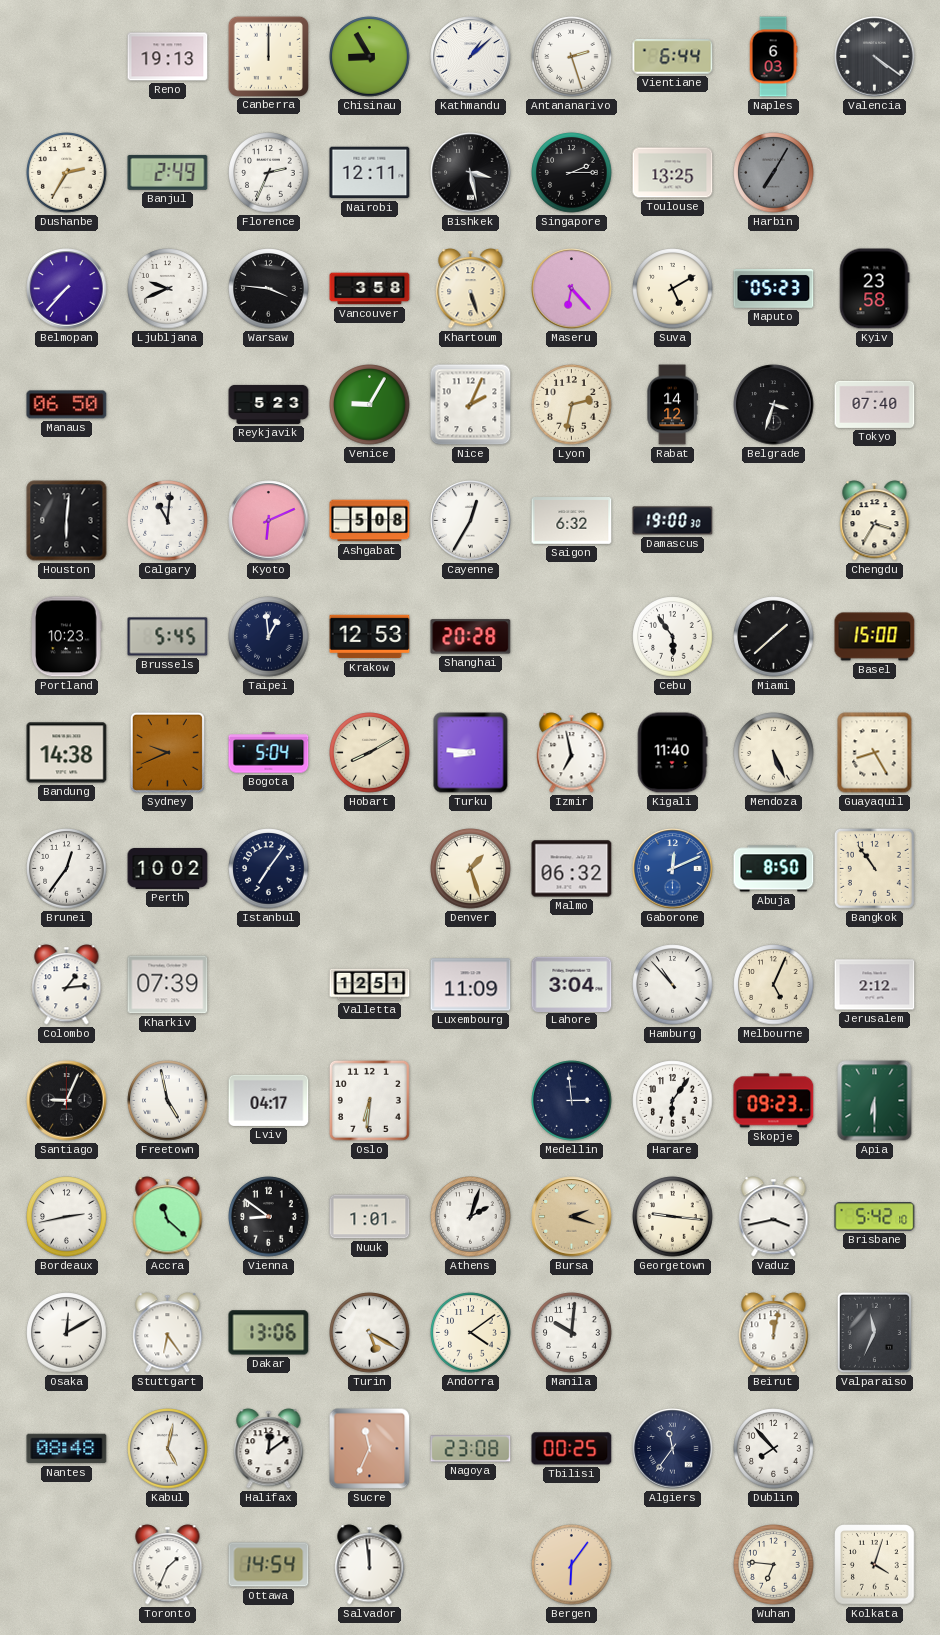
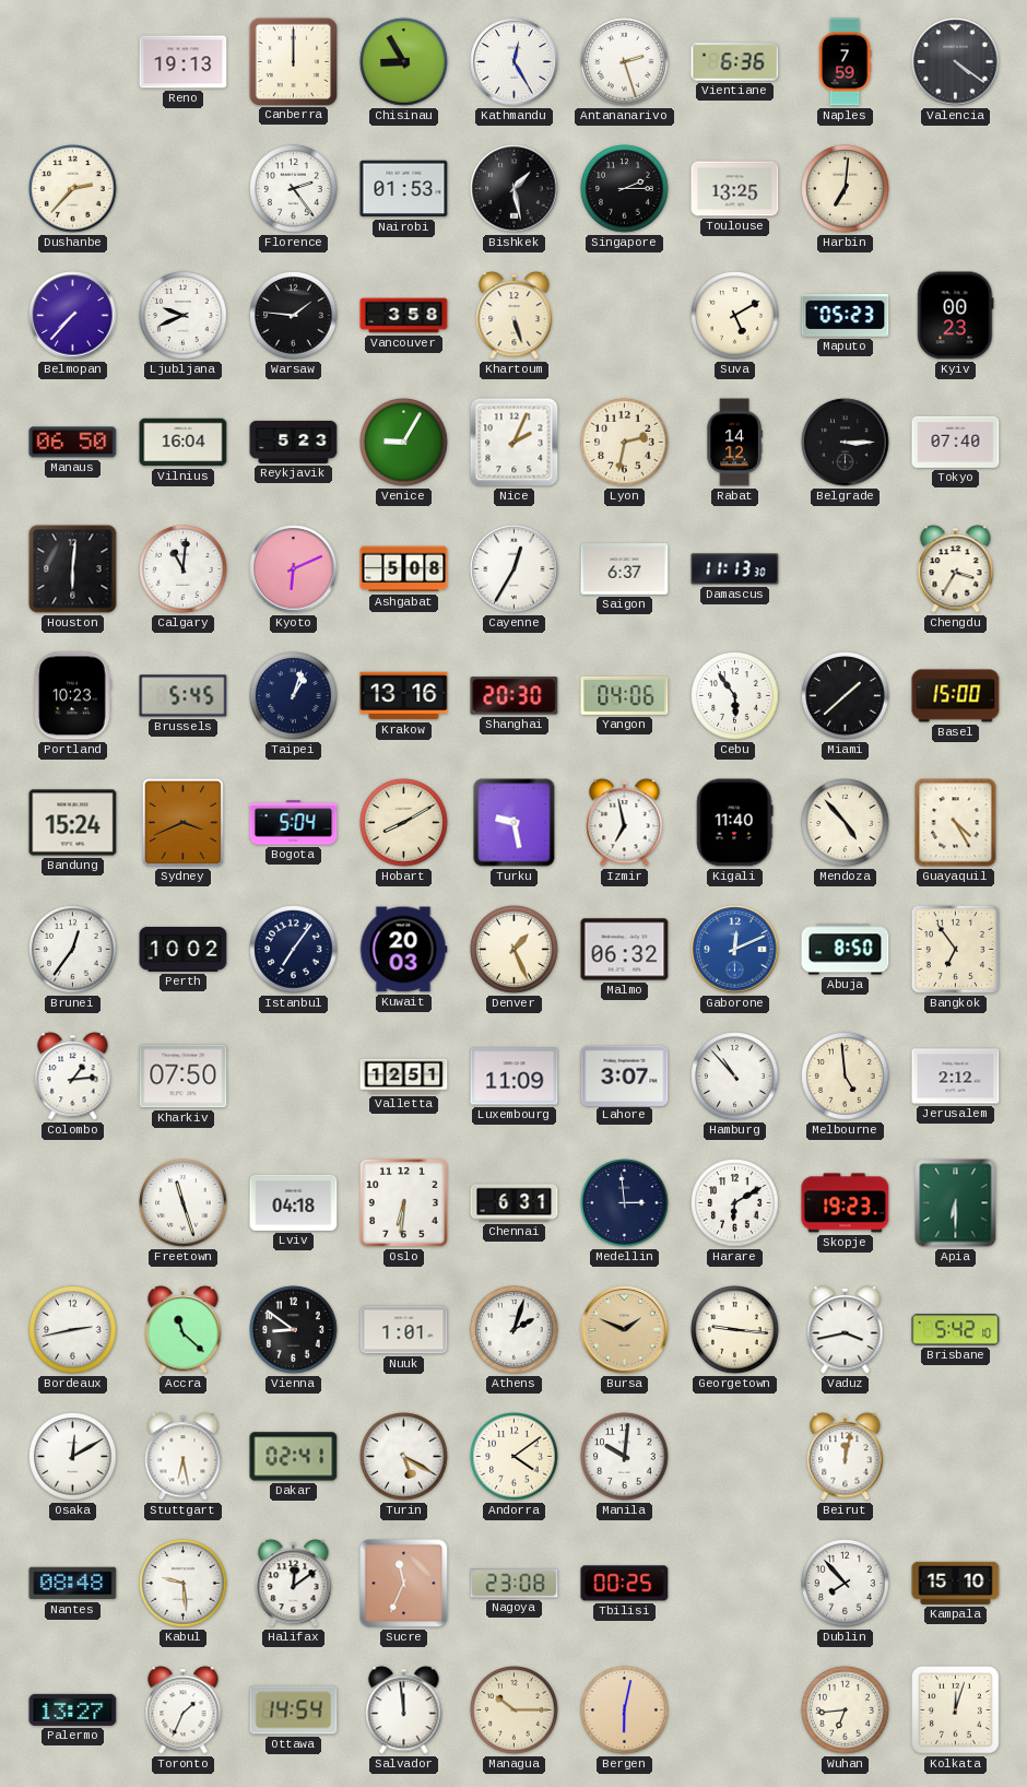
Kathmandu: 1:08 -> 12:25
Vientiane: 6:44 -> 6:36
Naples: 6:03 -> 7:59
Dushanbe: 2:35 -> 2:37
Banjul: 2:49 -> none
Florence: 2:34 -> 2:24
Nairobi: 12:11 -> 01:53
Bishkek: 3:28 -> 1:28
Harbin: 7:05 -> 7:01
Harbin dial: grey -> cream
Warsaw: 3:46 -> 1:46
Maseru: 6:23 -> none
Kyiv: 23:58 -> 00:23
Vilnius: none -> 16:04
Belgrade: 3:33 -> 3:15
Saigon: 6:32 -> 6:37
Damascus: 19:00 -> 11:13
Taipei: 12:59 -> 1:03
Krakow: 12:53 -> 13:16
Shanghai: 20:28 -> 20:30
Yangon: none -> 04:06
Bandung: 14:38 -> 15:24
Sydney: 9:41 -> 3:41
Turku: 8:46 -> 9:28
Mendoza: 5:26 -> 4:53
Guayaquil: 8:25 -> 4:25
Kuwait: none -> 20:03
Denver: 1:27 -> 1:26
Bangkok: 10:54 -> 6:54
Kharkiv: 07:39 -> 07:50
Lahore: 3:04 -> 3:07
Melbourne: 5:04 -> 4:59
Santiago: 9:04 -> none
Freetown: 4:58 -> 11:27
Lviv: 04:17 -> 04:18
Chennai: none -> 6:31
Harare: 6:06 -> 6:10
Skopje: 09:23 -> 19:23
Bursa: 2:18 -> 1:49
Stuttgart: 6:24 -> 6:28
Dakar: 13:06 -> 02:41
Valparaiso: 11:34 -> none
Kabul: 5:02 -> 9:29
Algiers: 11:36 -> none
Kampala: none -> 15:10
Palermo: none -> 13:27
Managua: none -> 10:15
Bergen: 6:06 -> 6:02
Wuhan: 6:46 -> 6:44
Kolkata: 4:03 -> 12:03
